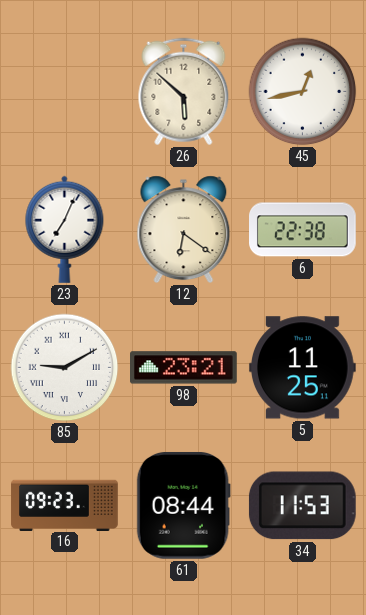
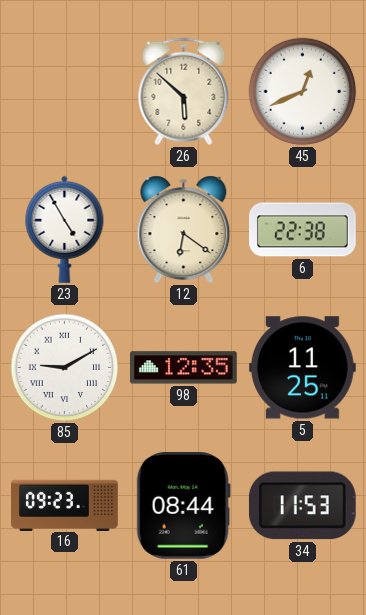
45: 12:43 -> 12:41
23: 7:04 -> 4:55
98: 23:21 -> 12:35
